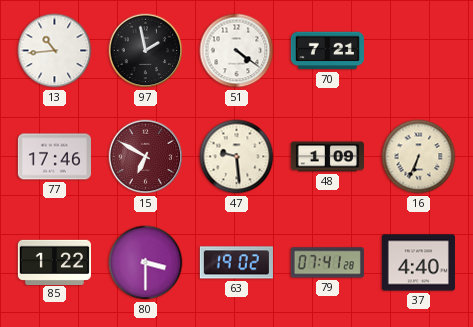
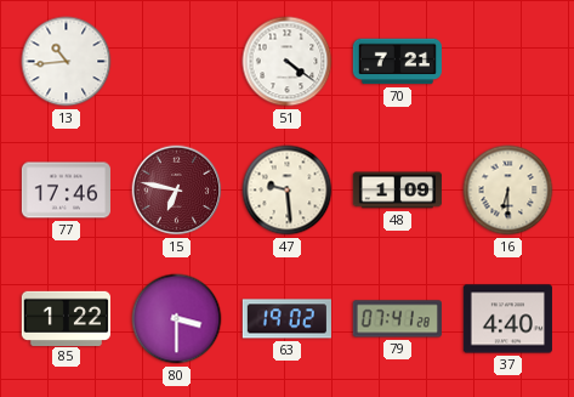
97: 1:58 -> none
15: 6:50 -> 6:47
16: 6:34 -> 6:30
